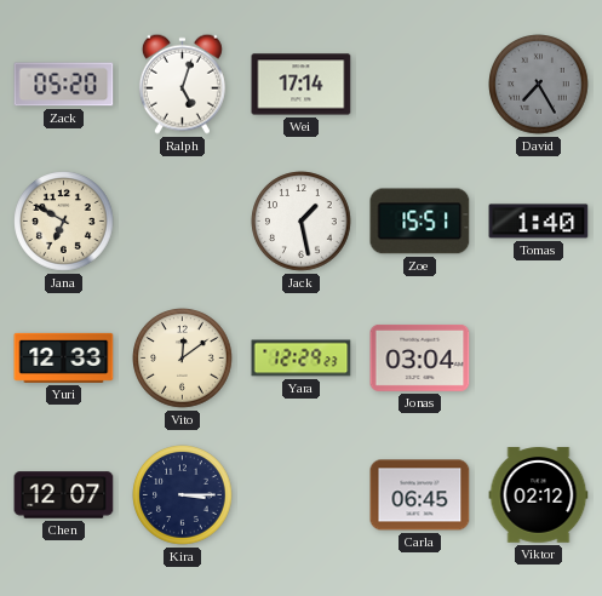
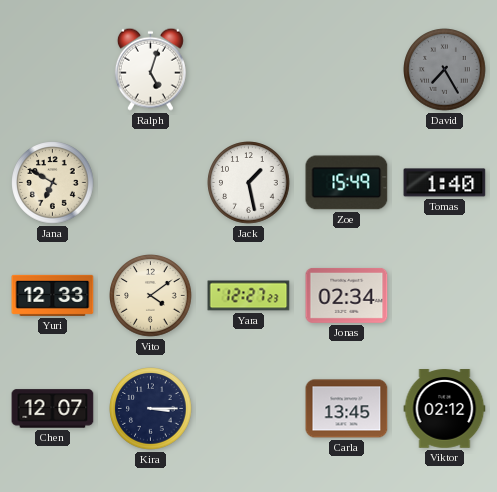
Zack: 05:20 -> none
Wei: 17:14 -> none
Zoe: 15:51 -> 15:49
Vito: 12:09 -> 4:09
Yara: 12:29 -> 12:27
Jonas: 03:04 -> 02:34
Carla: 06:45 -> 13:45
